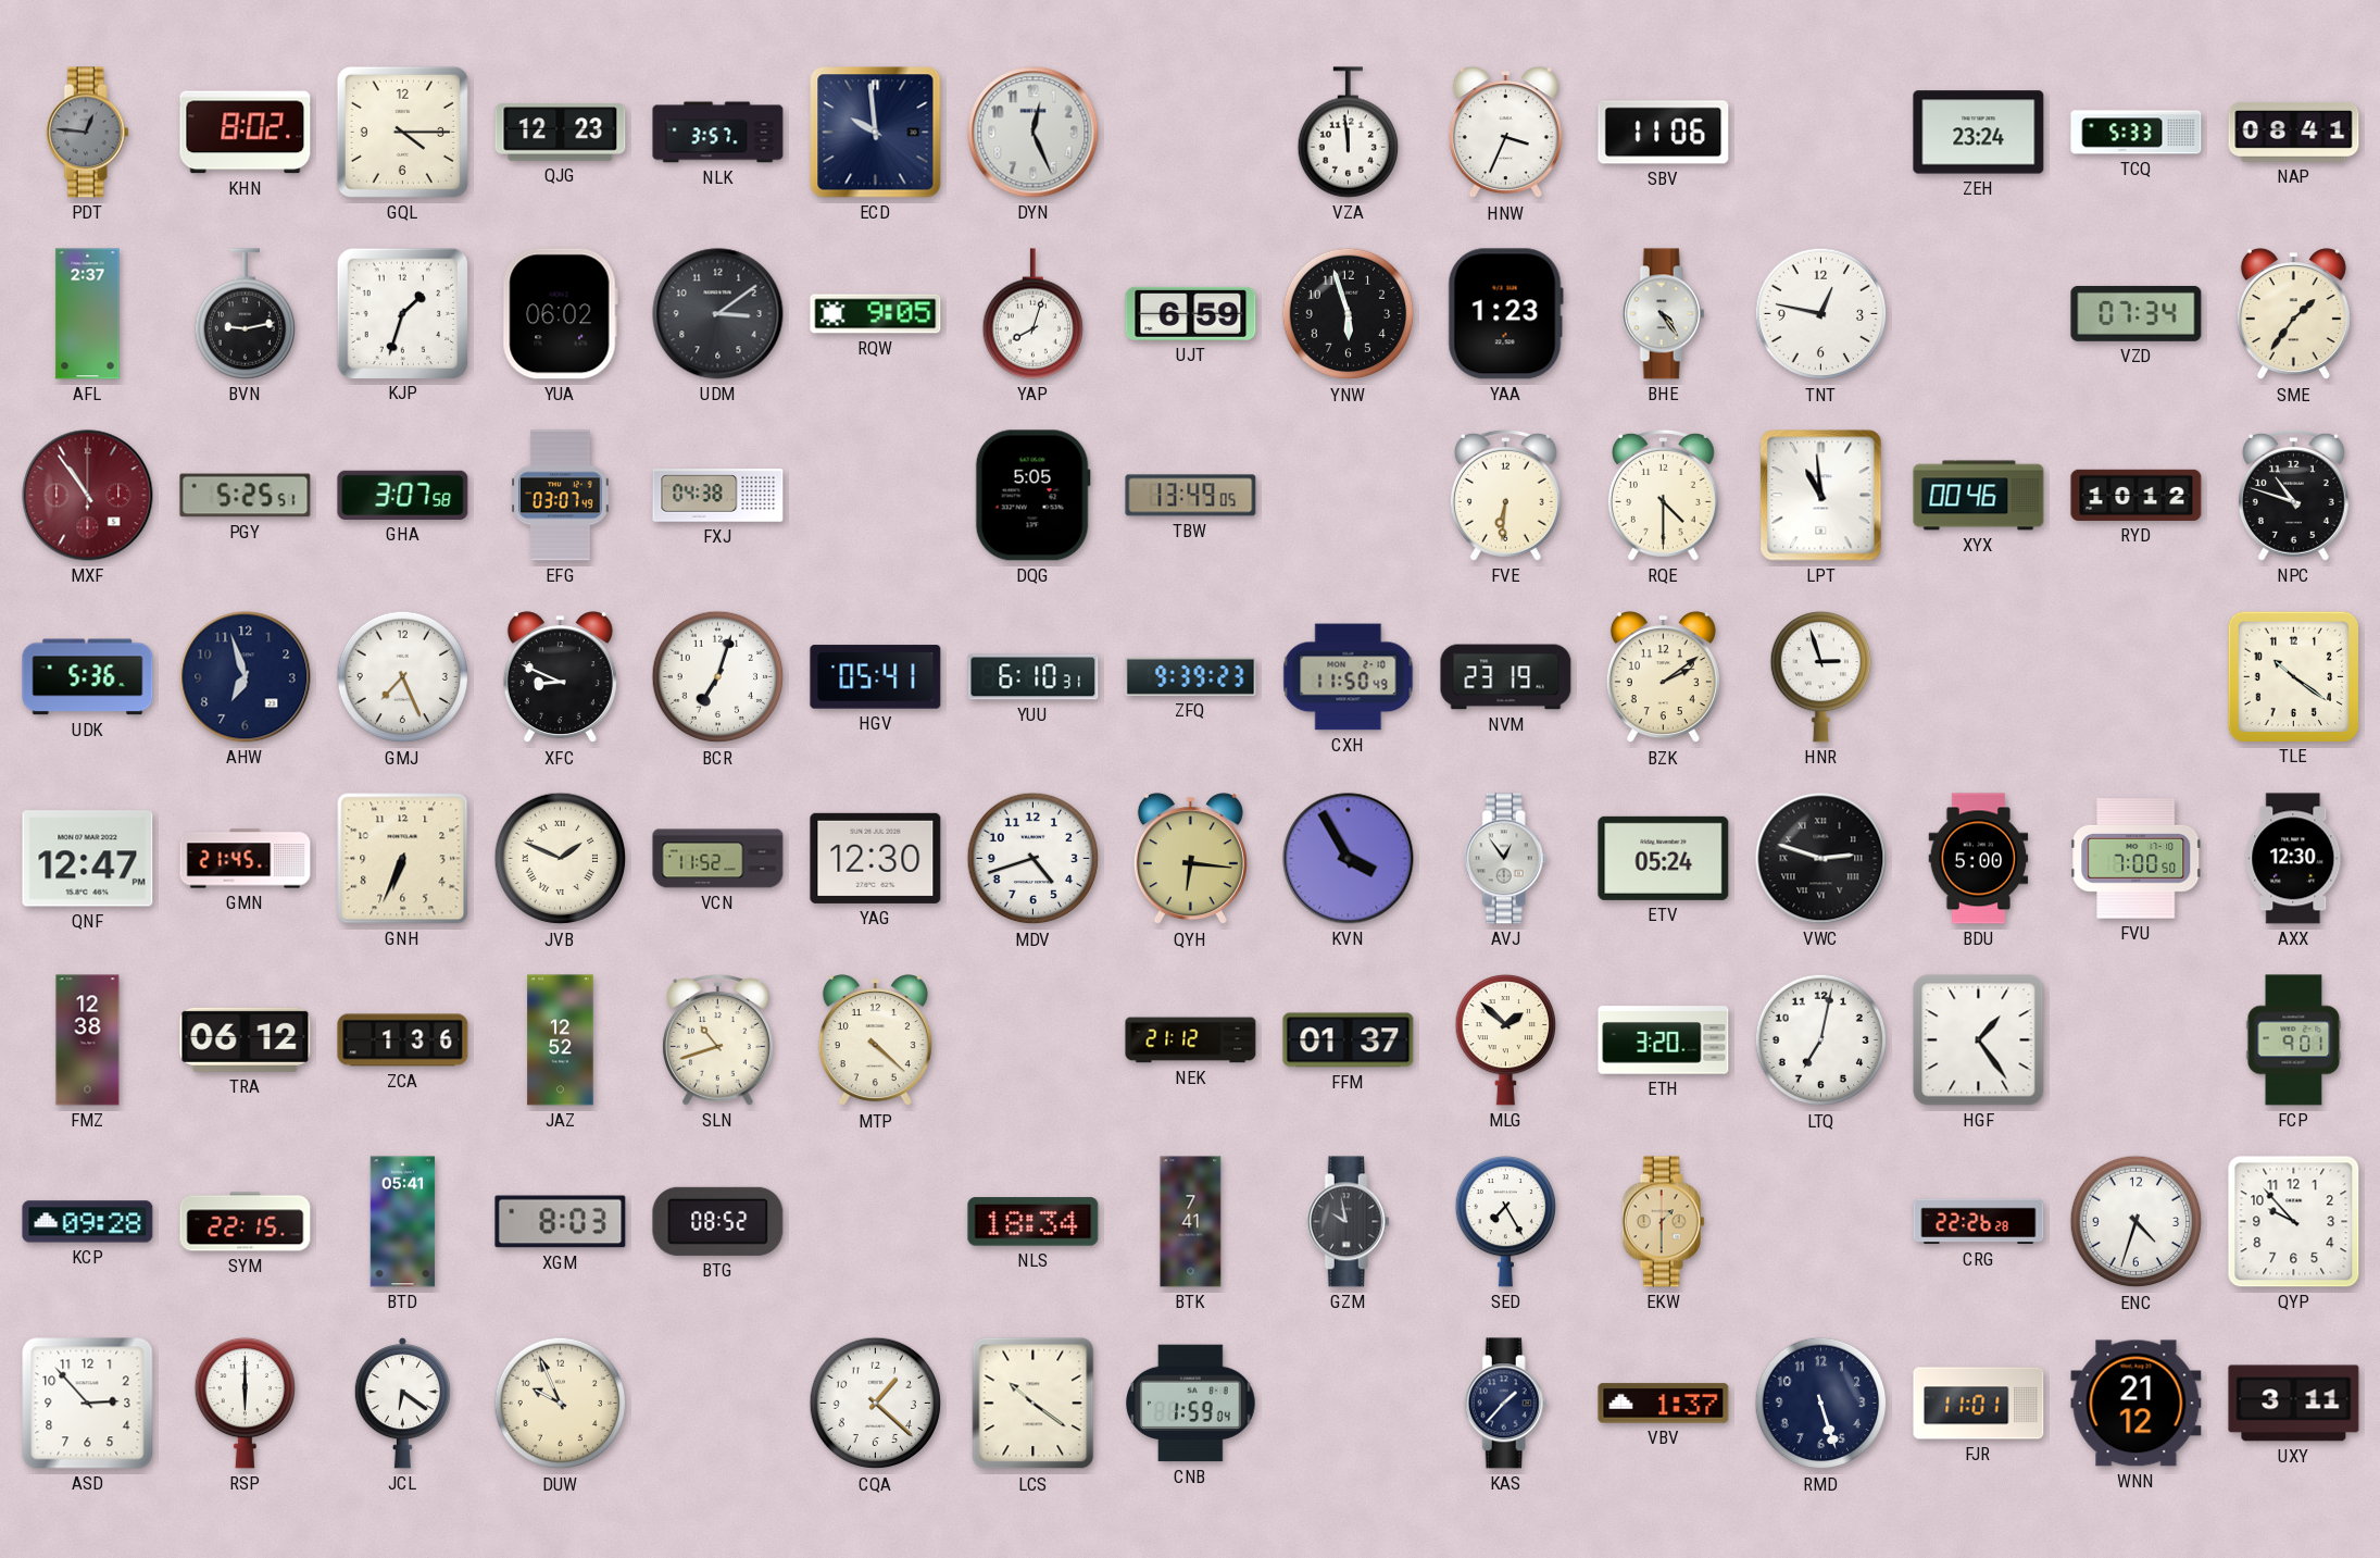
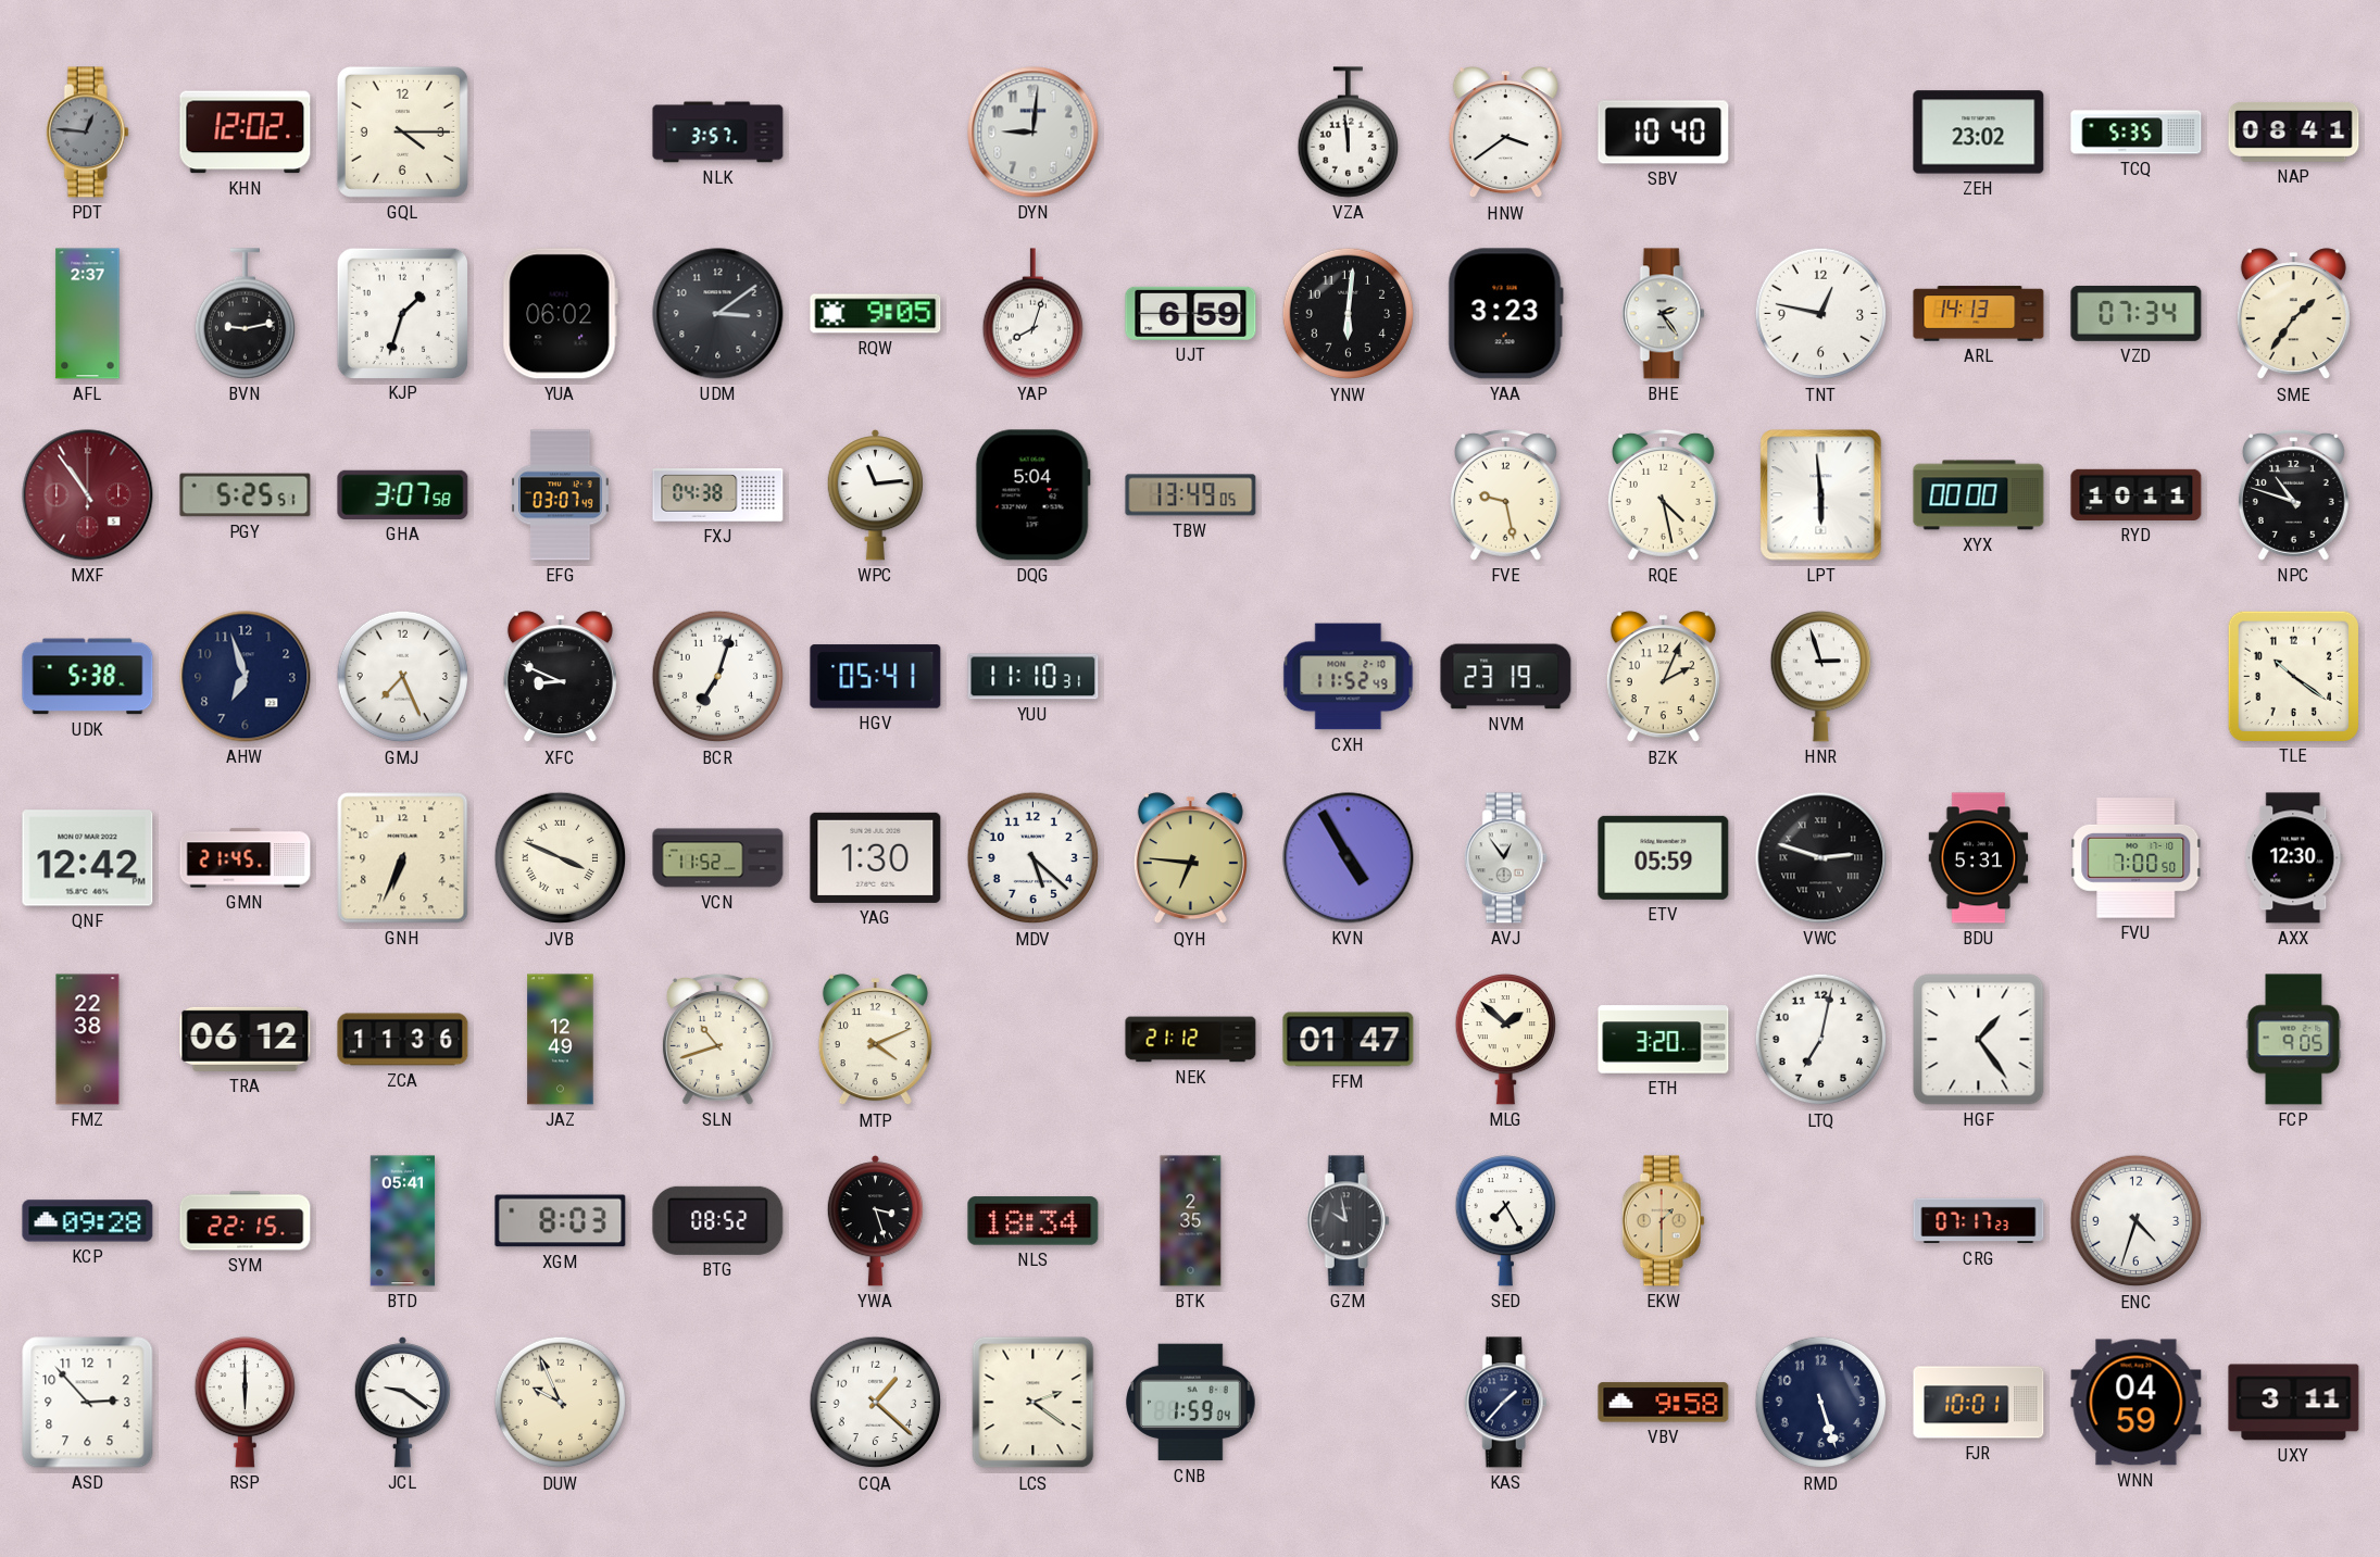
KHN: 8:02 -> 12:02
QJG: 12:23 -> none
ECD: 9:59 -> none
DYN: 12:26 -> 9:01
HNW: 3:34 -> 3:39
SBV: 11:06 -> 10:40
ZEH: 23:24 -> 23:02
TCQ: 5:33 -> 5:35
YNW: 5:57 -> 6:01
YAA: 1:23 -> 3:23
BHE: 4:24 -> 2:24
ARL: none -> 14:13
WPC: none -> 11:14
DQG: 5:05 -> 5:04
FVE: 6:31 -> 9:28
RQE: 4:30 -> 4:28
LPT: 10:59 -> 5:59
XYX: 00:46 -> 00:00
RYD: 10:12 -> 10:11
UDK: 5:36 -> 5:38
YUU: 6:10 -> 11:10
ZFQ: 9:39 -> none
CXH: 11:50 -> 11:52
BZK: 2:09 -> 2:04
QNF: 12:47 -> 12:42
JVB: 1:49 -> 3:49
YAG: 12:30 -> 1:30
MDV: 4:42 -> 5:22
QYH: 6:16 -> 6:46
KVN: 3:55 -> 4:55
ETV: 05:24 -> 05:59
BDU: 5:00 -> 5:31
FMZ: 12:38 -> 22:38
ZCA: 1:36 -> 11:36
JAZ: 12:52 -> 12:49
MTP: 4:22 -> 4:11
FFM: 01:37 -> 01:47
FCP: 9:01 -> 9:05
YWA: none -> 3:27
BTK: 7:41 -> 2:35
CRG: 22:26 -> 07:17
QYP: 9:53 -> none
JCL: 6:21 -> 9:21
LCS: 10:21 -> 2:21
VBV: 1:37 -> 9:58
FJR: 11:01 -> 10:01
WNN: 21:12 -> 04:59
